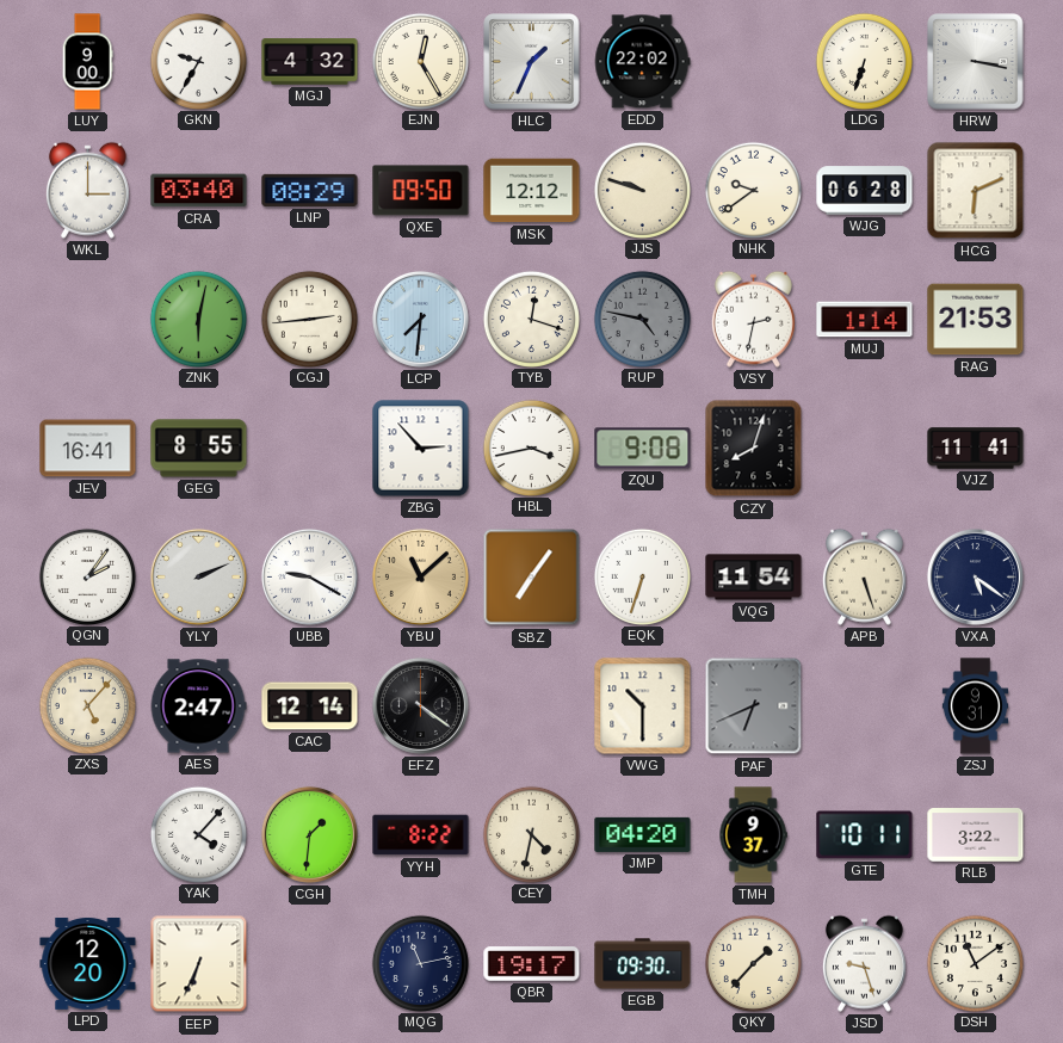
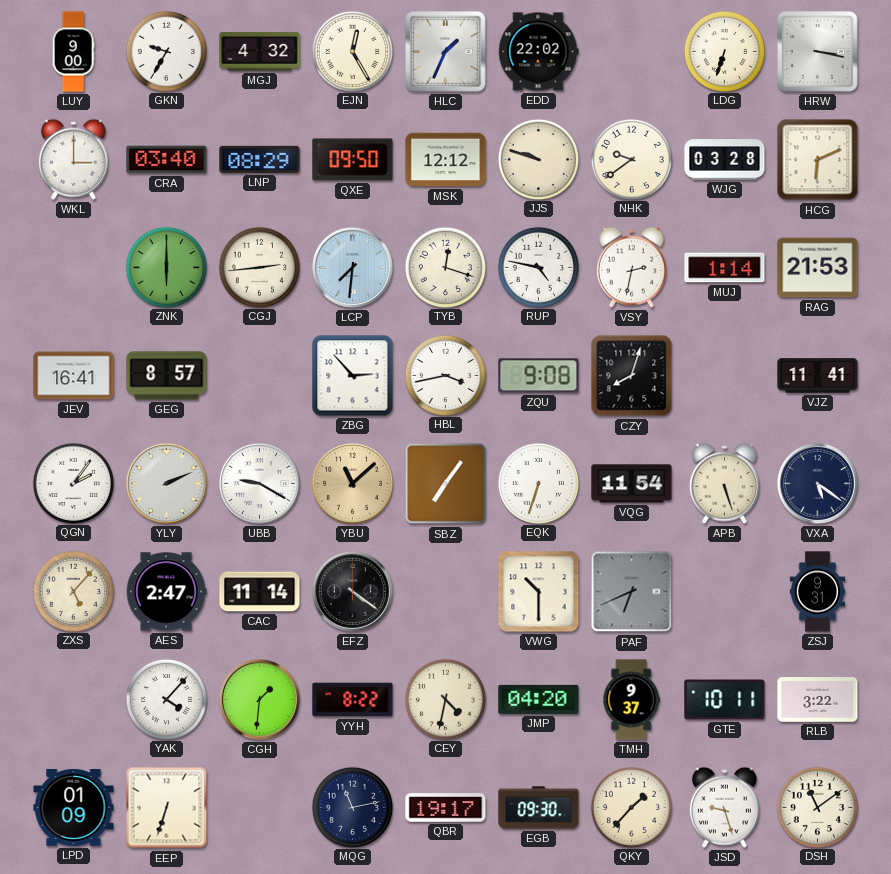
WJG: 06:28 -> 03:28
ZNK: 6:02 -> 6:00
RUP dial: grey -> white
GEG: 8:55 -> 8:57
CAC: 12:14 -> 11:14
LPD: 12:20 -> 01:09
EEP: 6:34 -> 6:33
